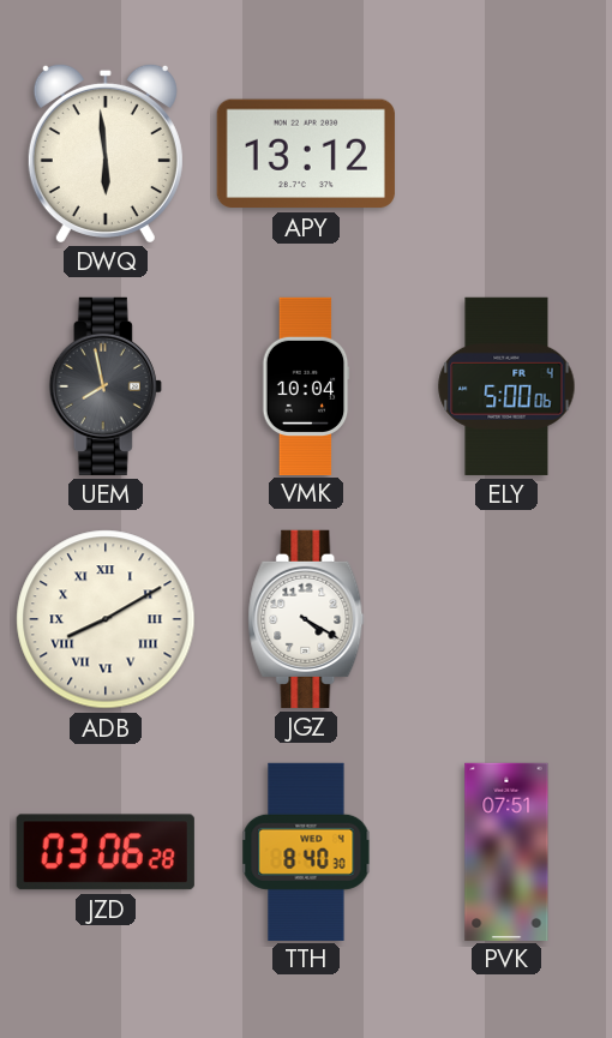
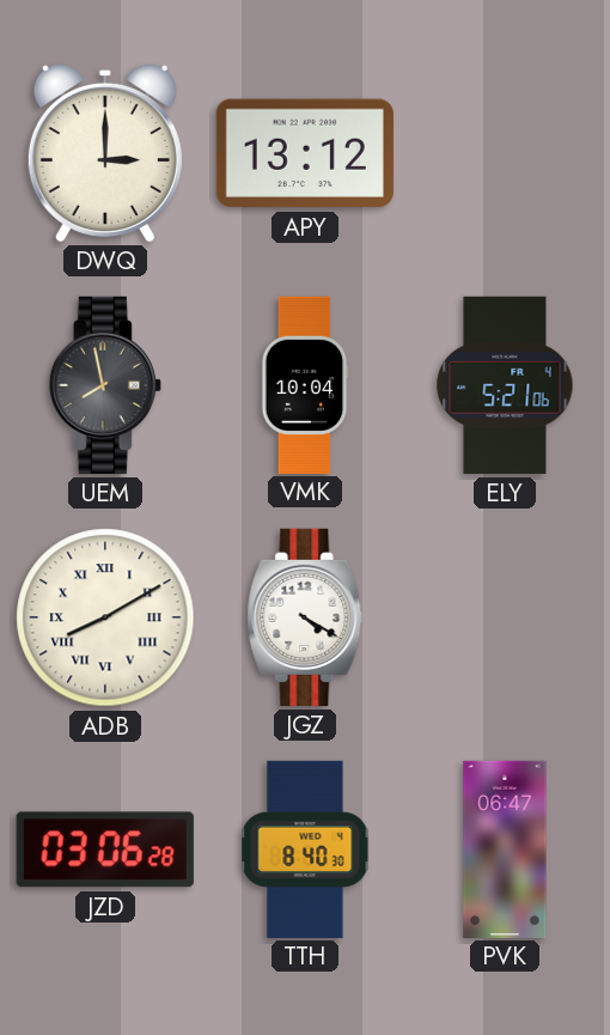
DWQ: 5:59 -> 3:00
ELY: 5:00 -> 5:21
PVK: 07:51 -> 06:47
